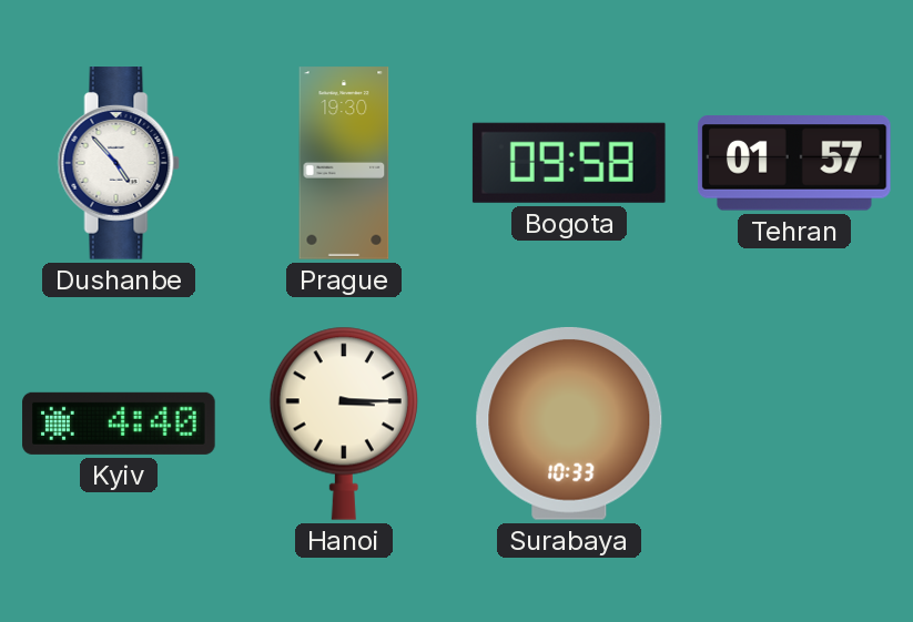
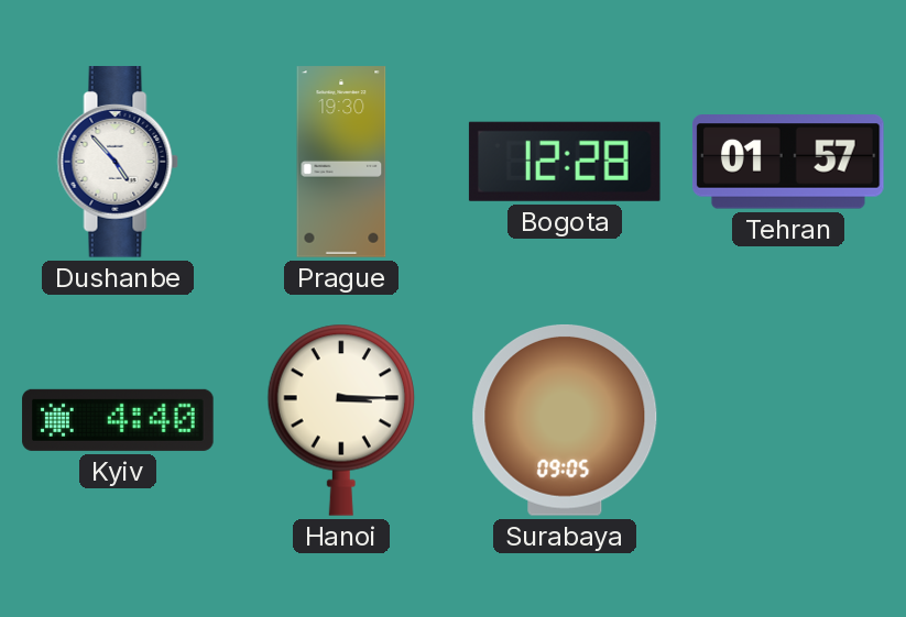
Bogota: 09:58 -> 12:28
Surabaya: 10:33 -> 09:05
